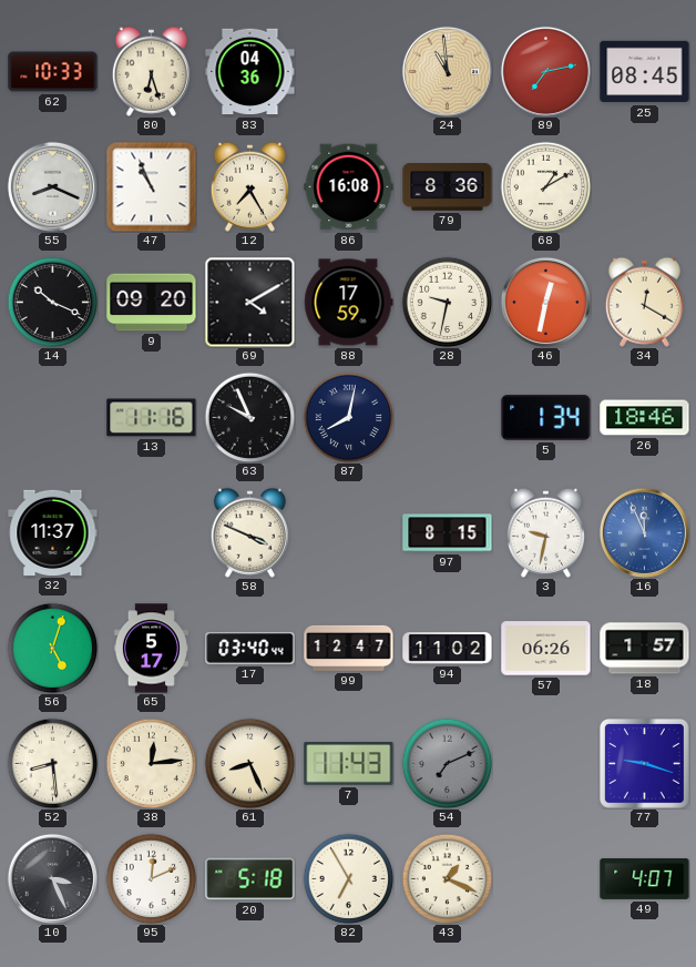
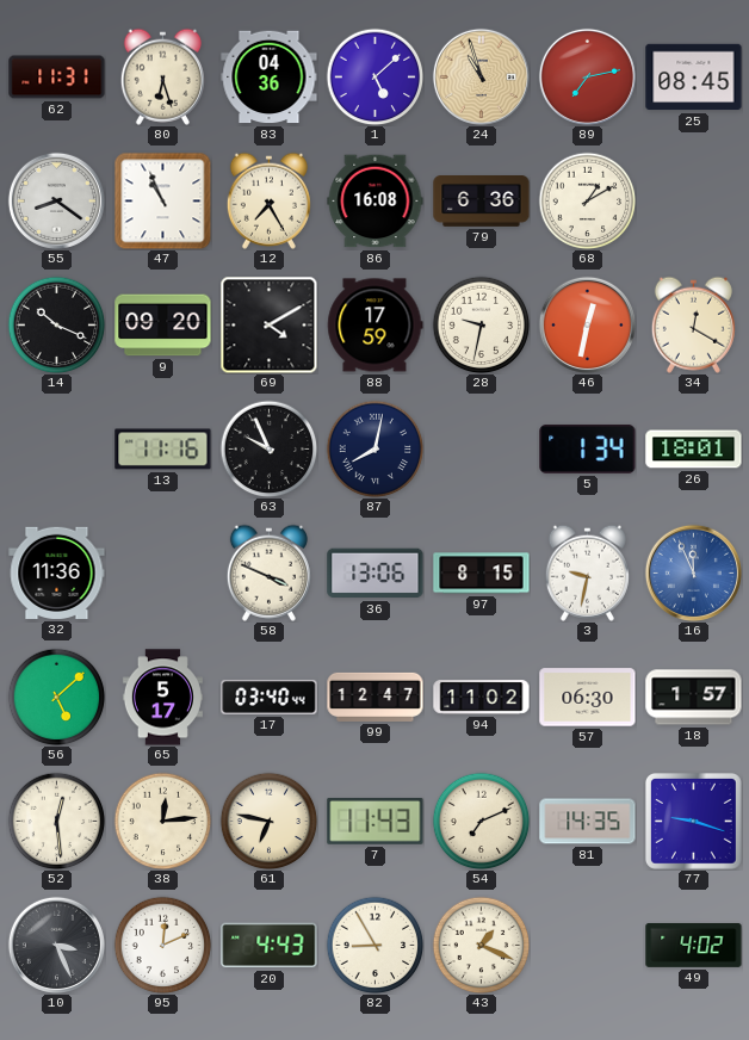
62: 10:33 -> 11:31
1: none -> 5:08
24: 10:59 -> 10:57
55: 8:19 -> 8:21
79: 8:36 -> 6:36
26: 18:46 -> 18:01
32: 11:37 -> 11:36
36: none -> 13:06
56: 5:03 -> 5:08
57: 06:26 -> 06:30
52: 8:29 -> 12:29
61: 8:26 -> 6:47
54 dial: grey -> cream
81: none -> 14:35
20: 5:18 -> 4:43
82: 6:55 -> 8:55
49: 4:07 -> 4:02
